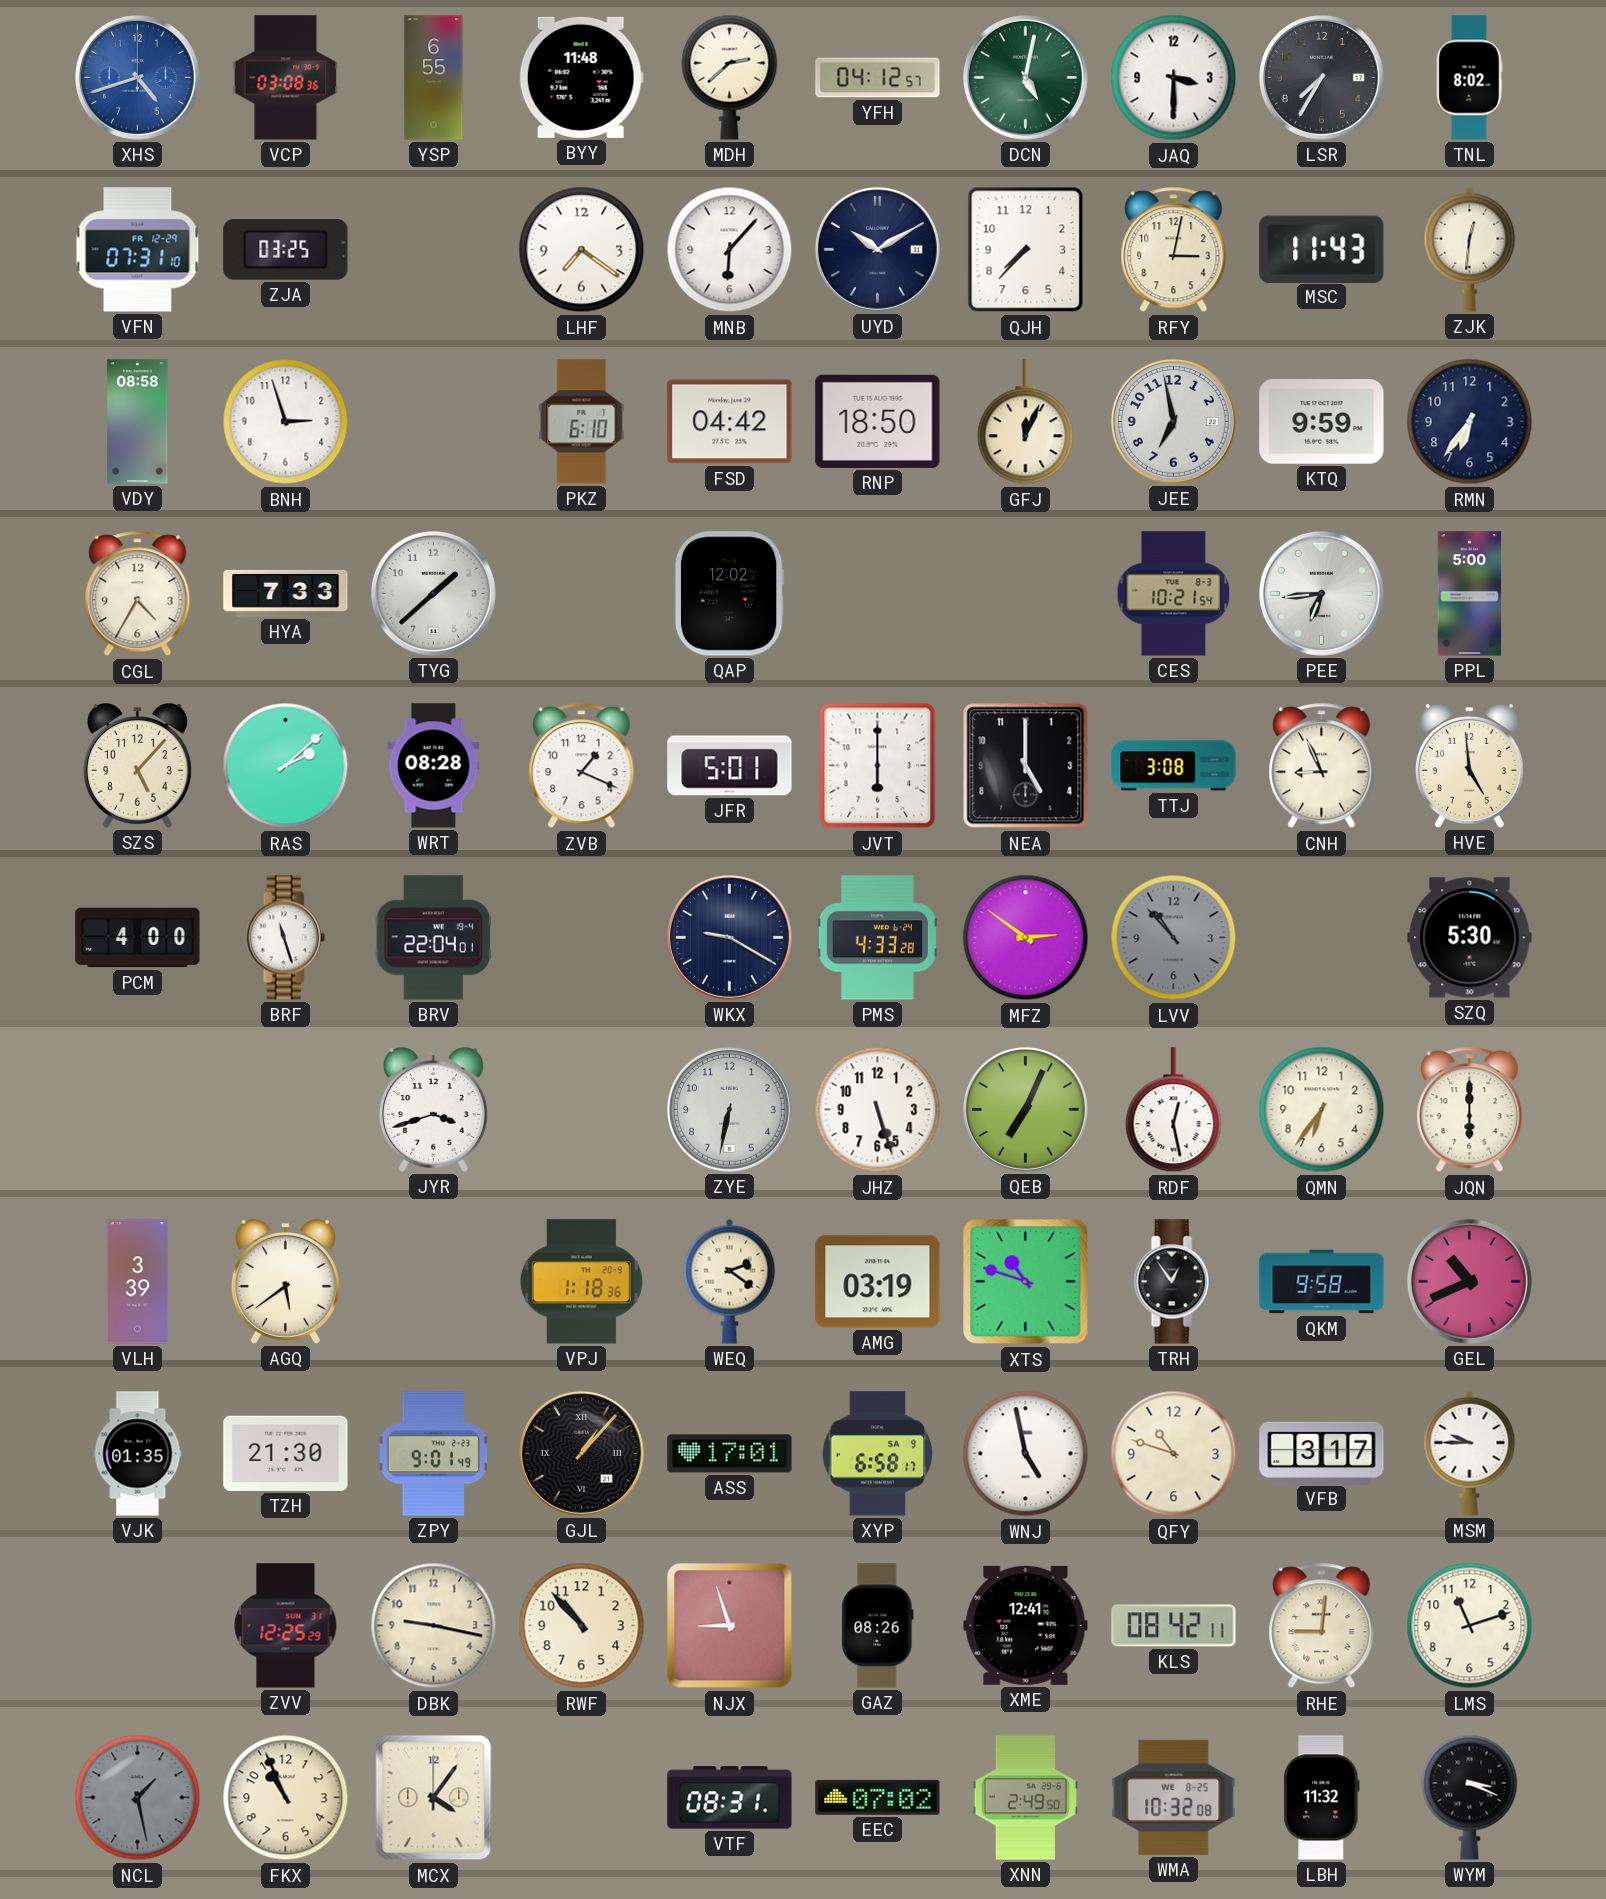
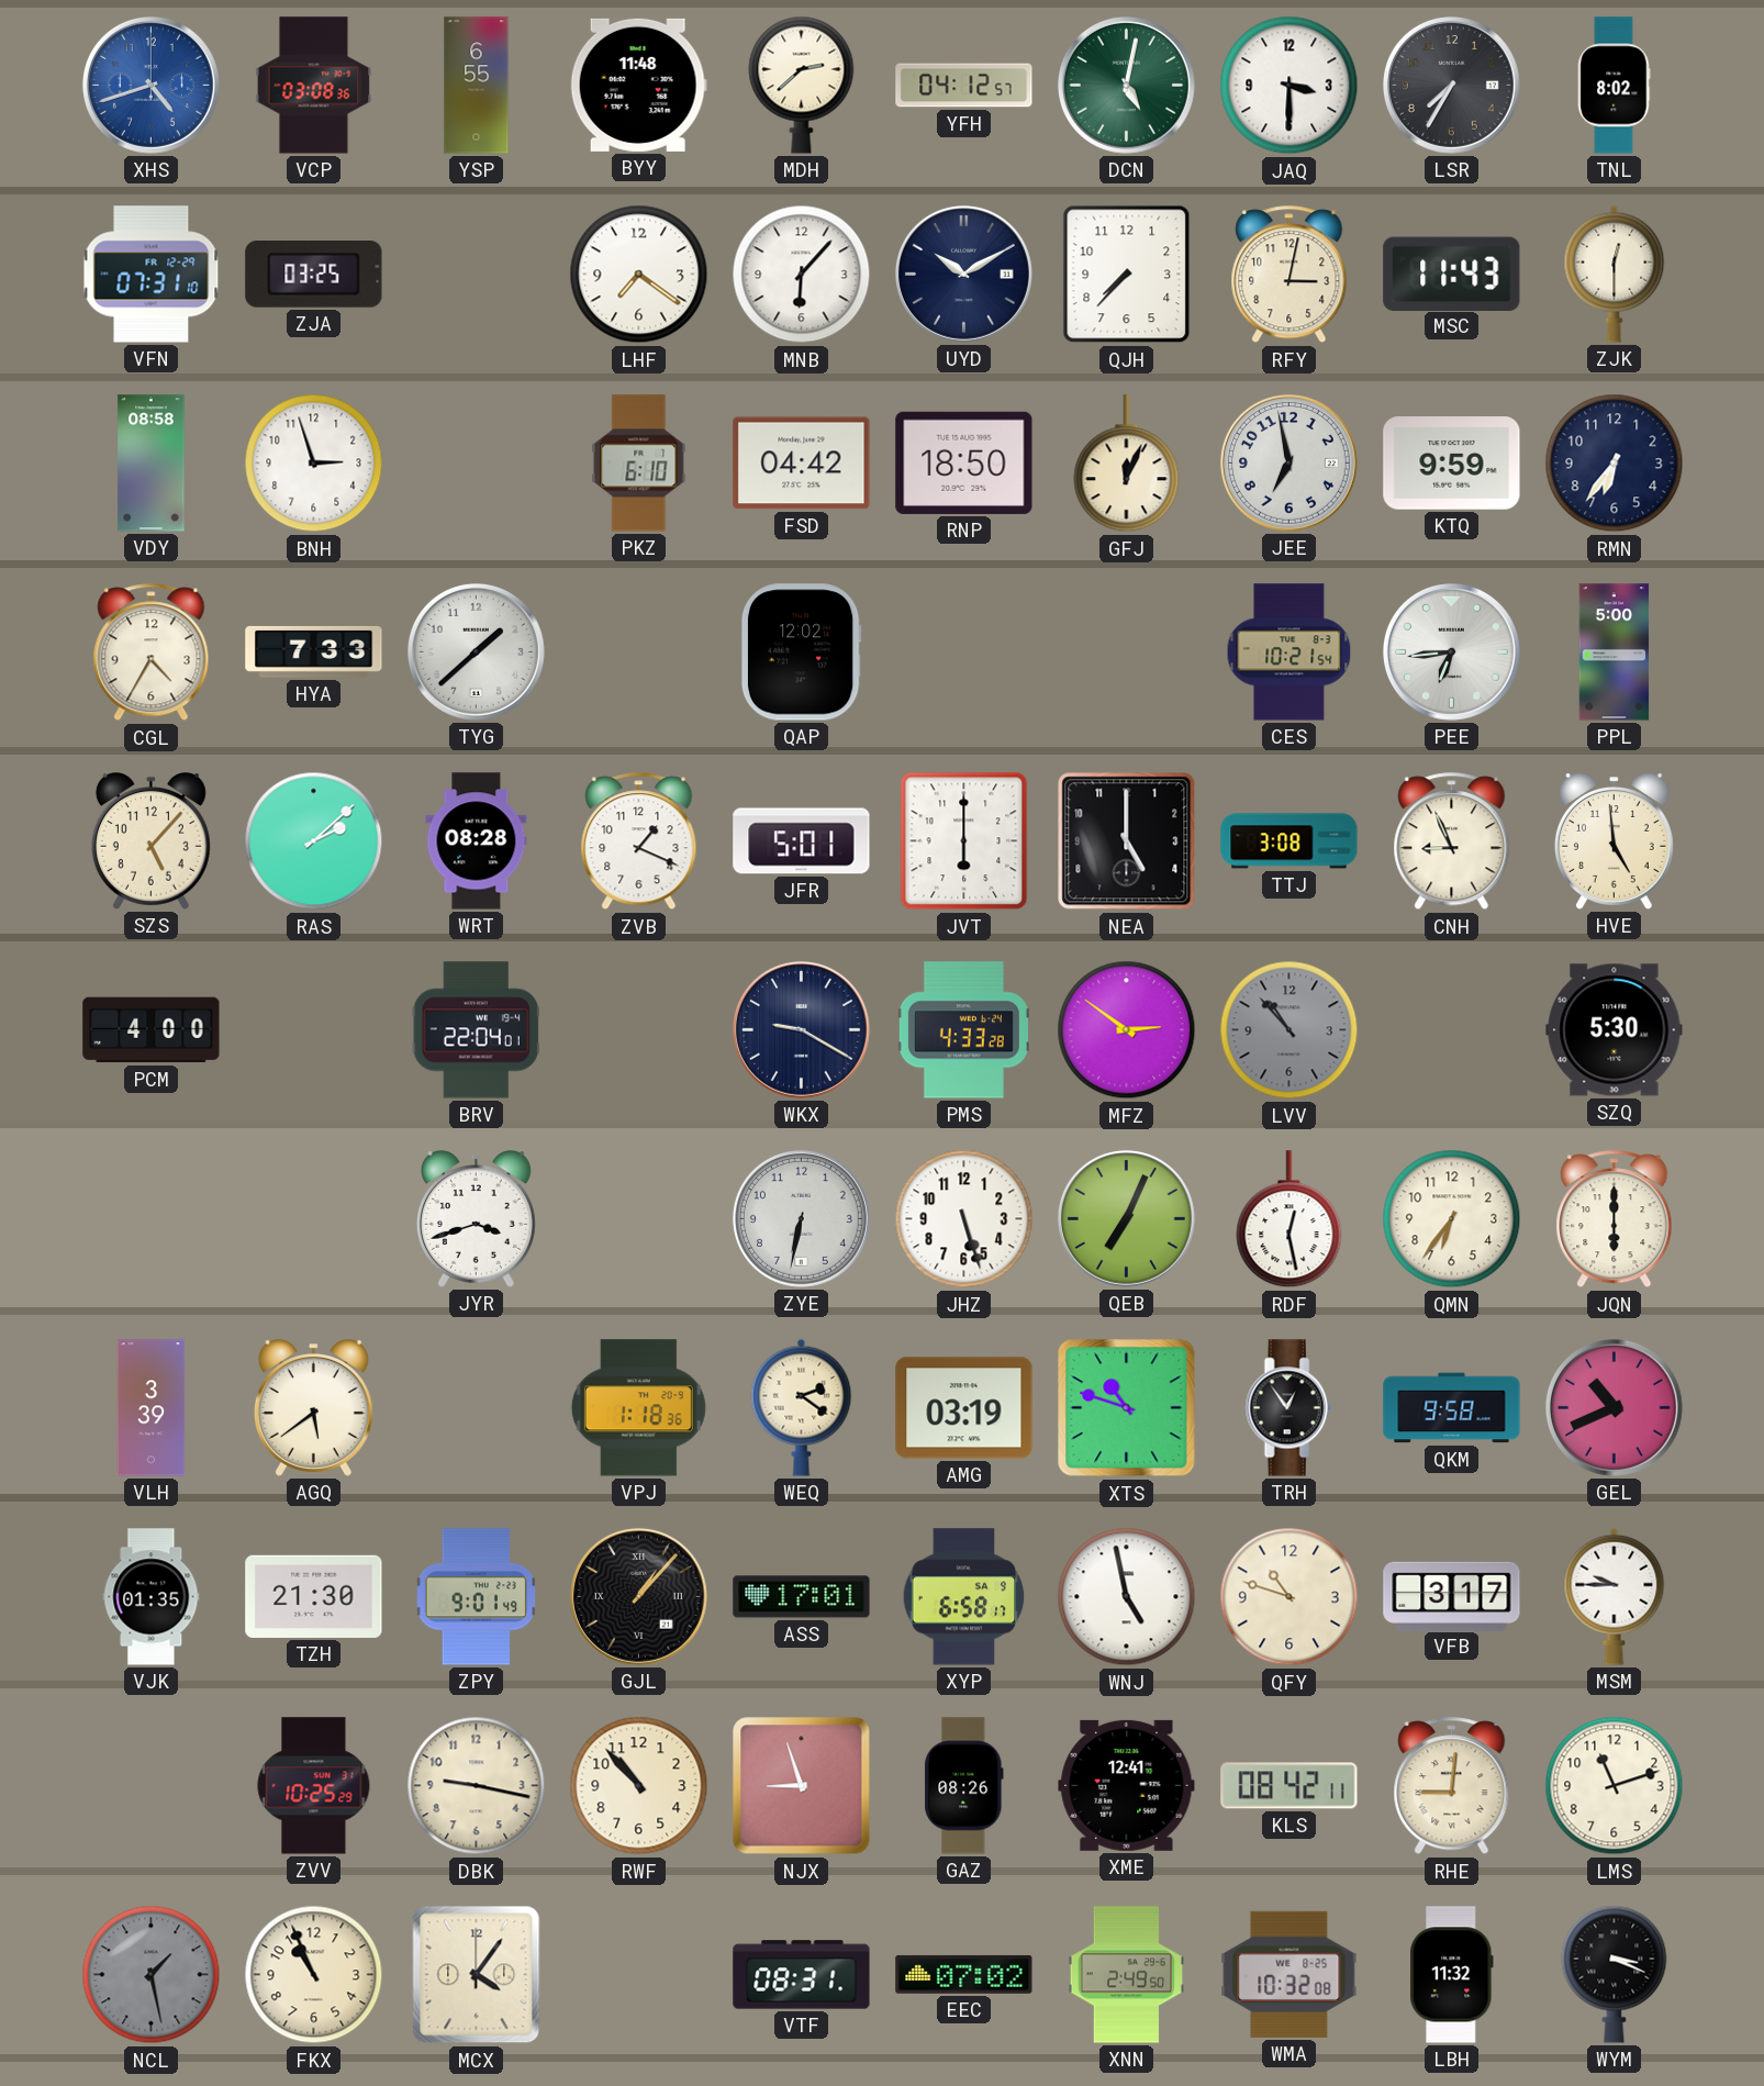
ZJK: 12:31 -> 12:30
BRF: 11:27 -> none
ZVV: 12:25 -> 10:25
